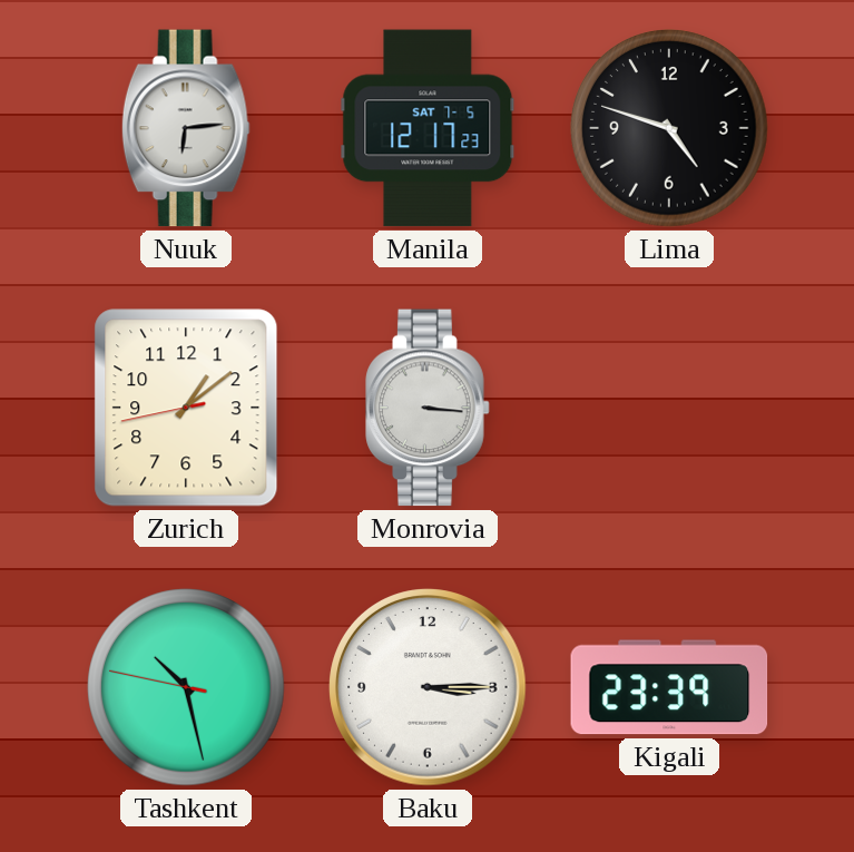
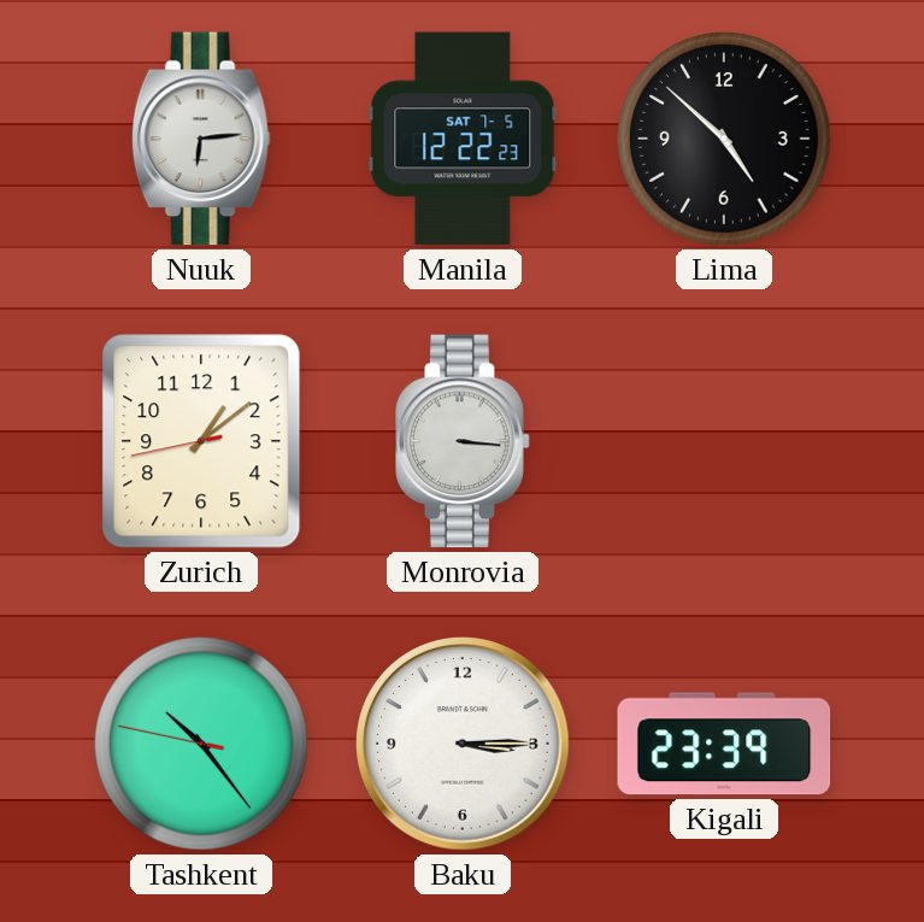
Manila: 12:17 -> 12:22
Lima: 4:48 -> 4:52
Tashkent: 10:27 -> 10:23
